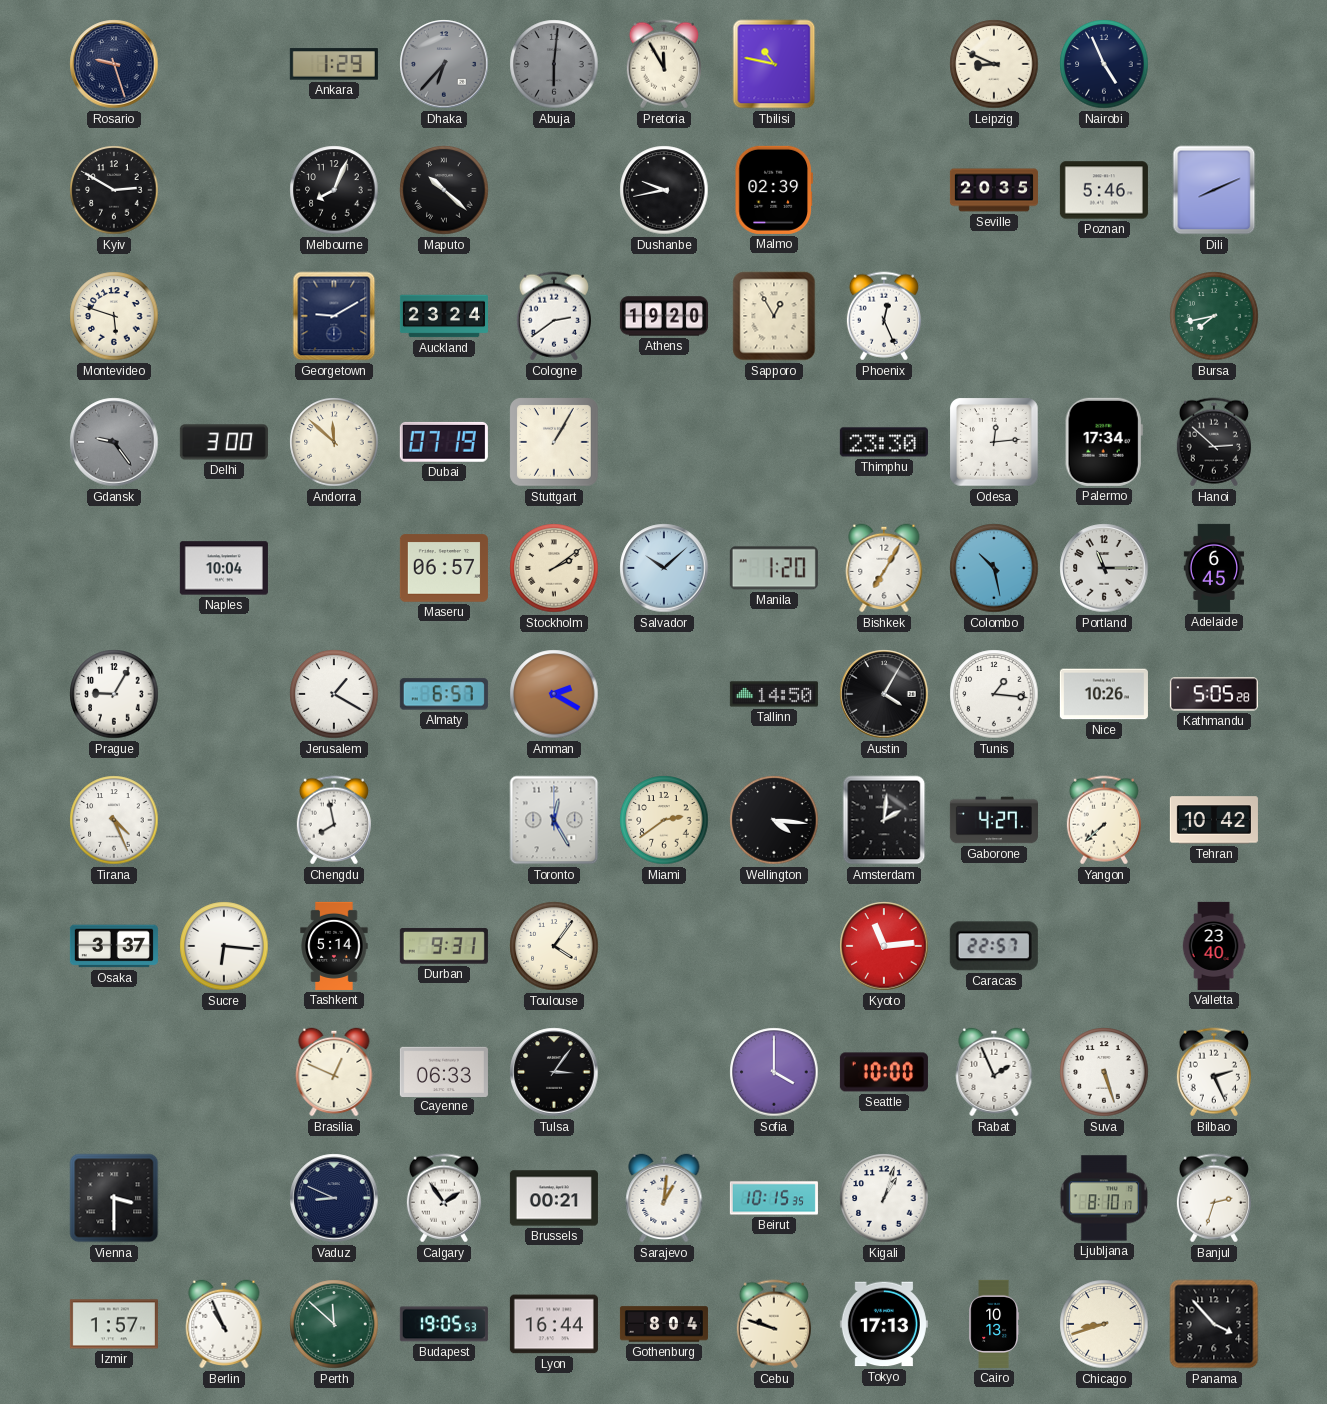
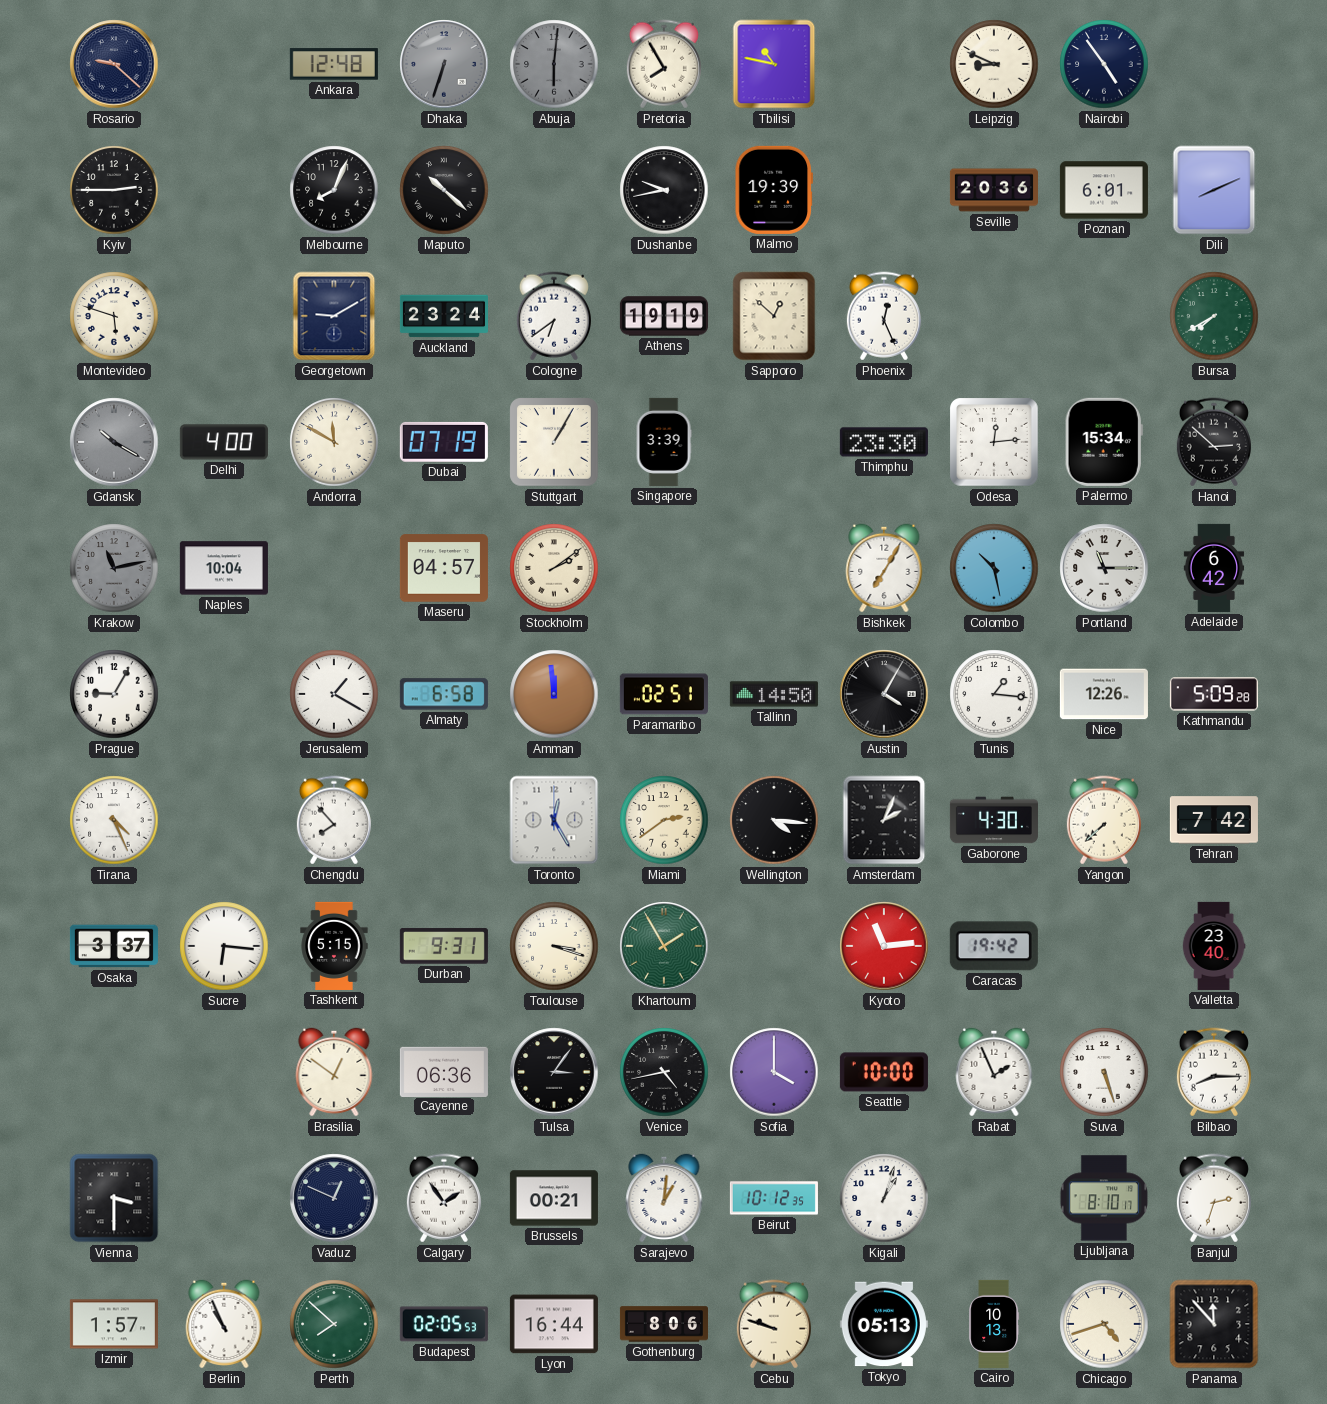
Rosario: 9:27 -> 9:22
Ankara: 1:29 -> 12:48
Dhaka: 6:37 -> 6:33
Pretoria: 11:55 -> 7:55
Nairobi: 4:56 -> 4:54
Kyiv: 2:50 -> 2:45
Malmo: 02:39 -> 19:39
Seville: 20:35 -> 20:36
Poznan: 5:46 -> 6:01
Cologne: 2:39 -> 6:39
Athens: 19:20 -> 19:19
Sapporo: 12:55 -> 12:52
Bursa: 7:43 -> 7:40
Gdansk: 9:24 -> 10:20
Delhi: 3:00 -> 4:00
Andorra: 11:52 -> 11:50
Singapore: none -> 3:39
Palermo: 17:34 -> 15:34
Krakow: none -> 11:13
Maseru: 06:57 -> 04:57
Salvador: 10:08 -> none
Manila: 1:20 -> none
Adelaide: 6:45 -> 6:42
Almaty: 6:57 -> 6:58
Amman: 2:20 -> 11:59
Paramaribo: none -> 02:51
Nice: 10:26 -> 12:26
Kathmandu: 5:05 -> 5:09
Chengdu: 7:58 -> 7:53
Amsterdam: 2:01 -> 2:04
Gaborone: 4:27 -> 4:30
Tehran: 10:42 -> 7:42
Tashkent: 5:14 -> 5:15
Toulouse: 4:06 -> 3:18
Khartoum: none -> 1:55
Caracas: 22:57 -> 19:42
Brasilia: 12:49 -> 12:51
Cayenne: 06:33 -> 06:36
Venice: none -> 4:43
Bilbao: 2:26 -> 8:15
Vaduz: 8:49 -> 12:49
Beirut: 10:15 -> 10:12
Perth: 11:52 -> 7:52
Budapest: 19:05 -> 02:05
Gothenburg: 8:04 -> 8:06
Tokyo: 17:13 -> 05:13
Chicago: 8:42 -> 4:42
Panama: 3:53 -> 11:53
